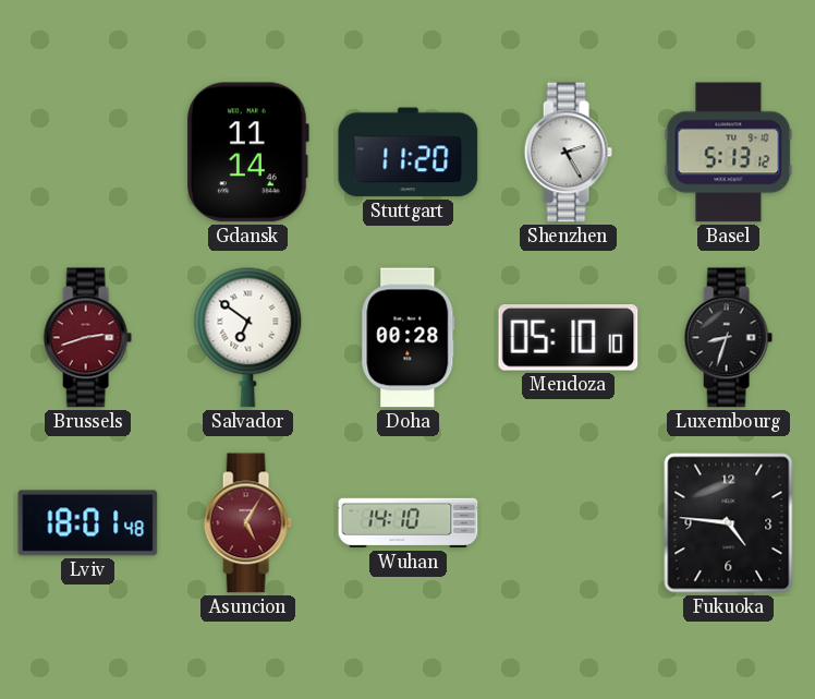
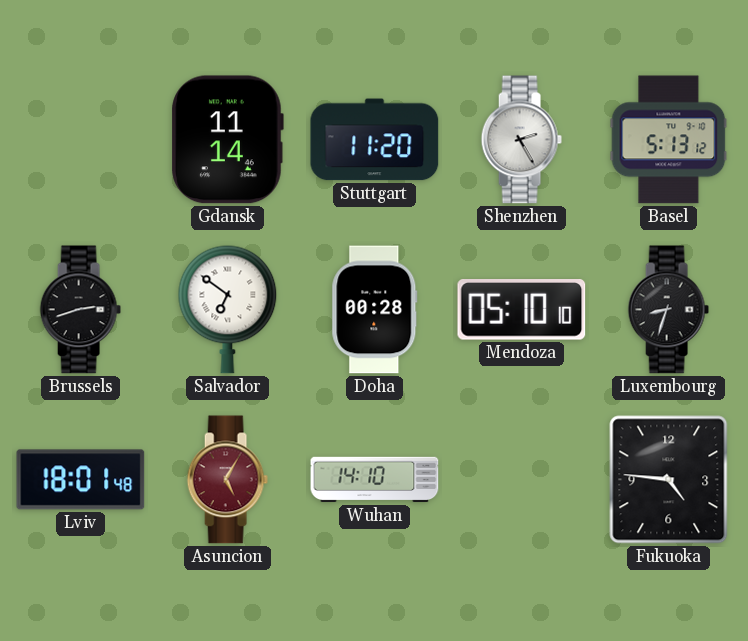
Brussels dial: burgundy -> black
